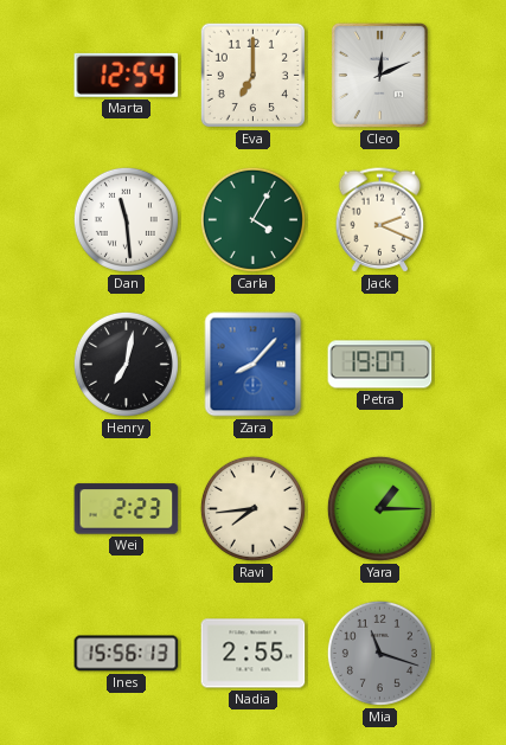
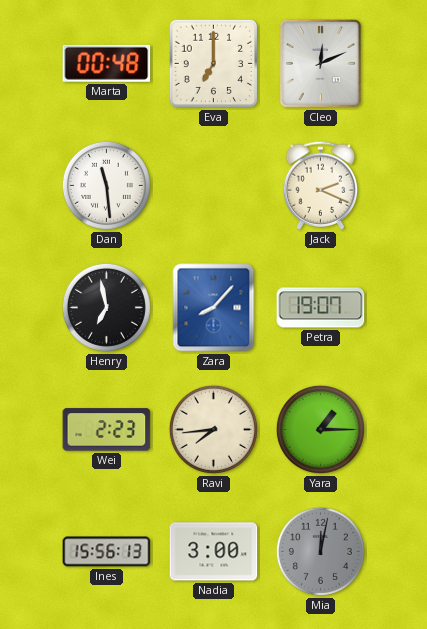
Marta: 12:54 -> 00:48
Carla: 4:05 -> none
Henry: 7:02 -> 6:58
Nadia: 2:55 -> 3:00
Mia: 11:18 -> 12:02
